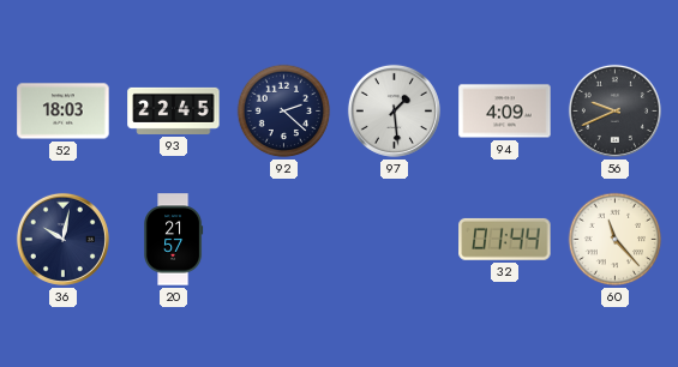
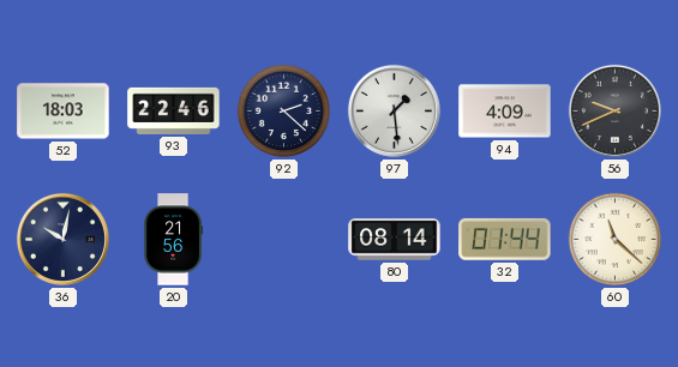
93: 22:45 -> 22:46
20: 21:57 -> 21:56
80: none -> 08:14
60: 11:23 -> 11:22
